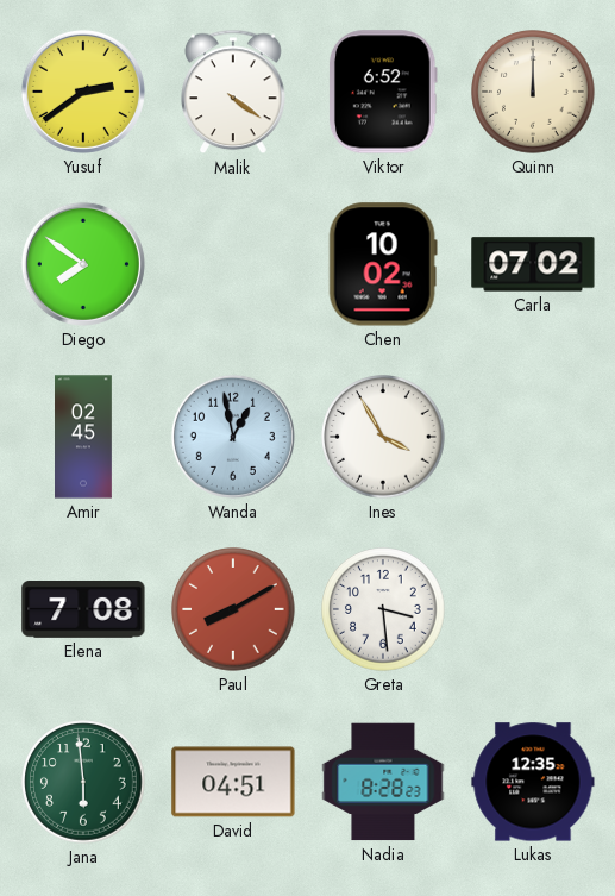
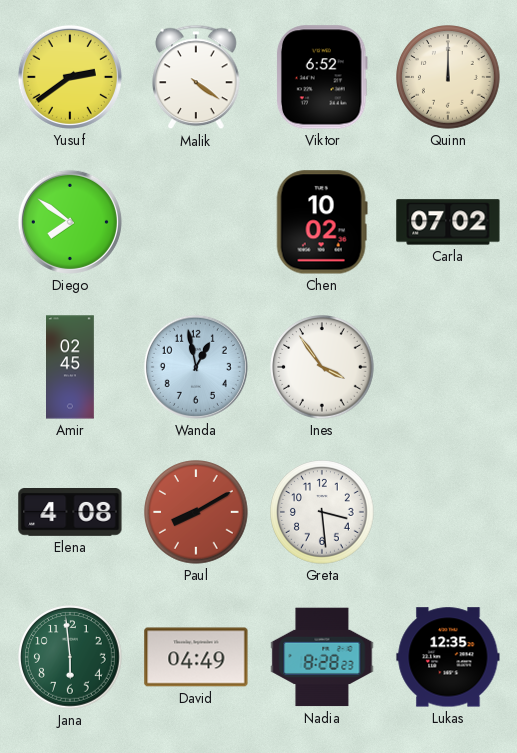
Ines: 3:55 -> 3:54
Elena: 7:08 -> 4:08
David: 04:51 -> 04:49
